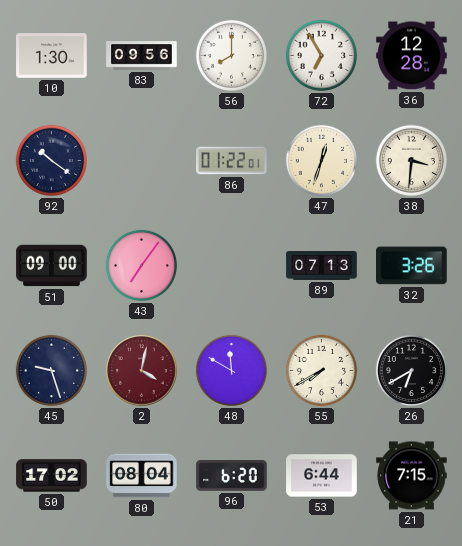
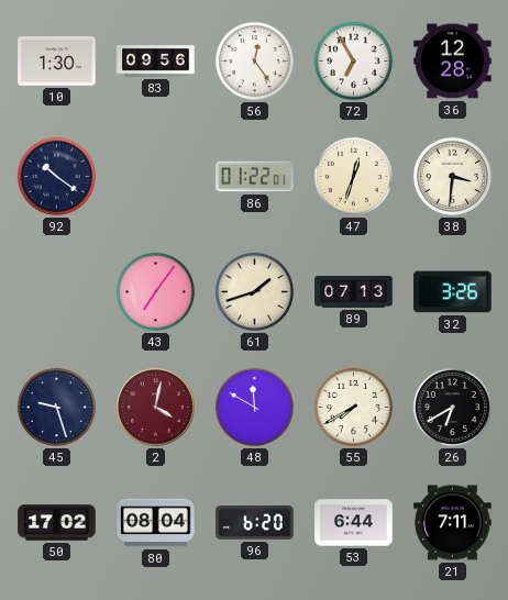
56: 8:00 -> 12:24
51: 09:00 -> none
61: none -> 1:42
21: 7:15 -> 7:11
